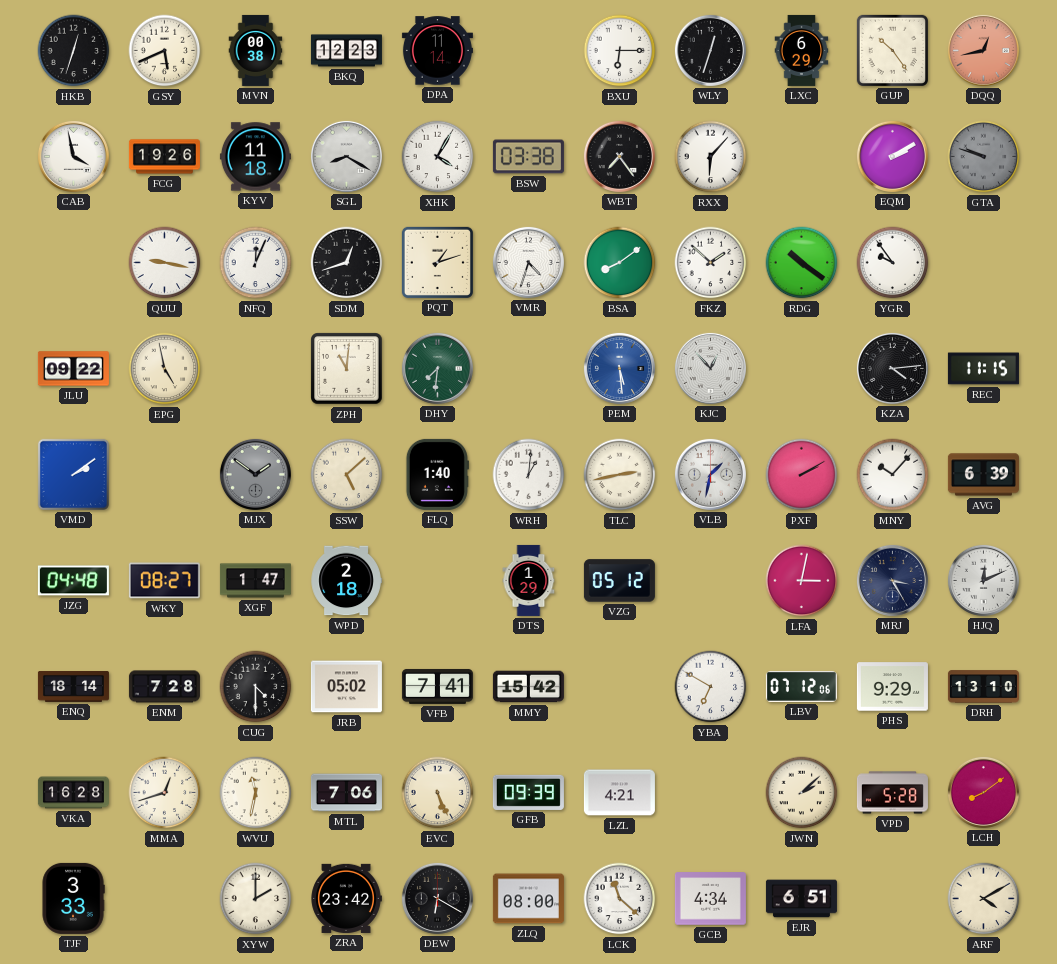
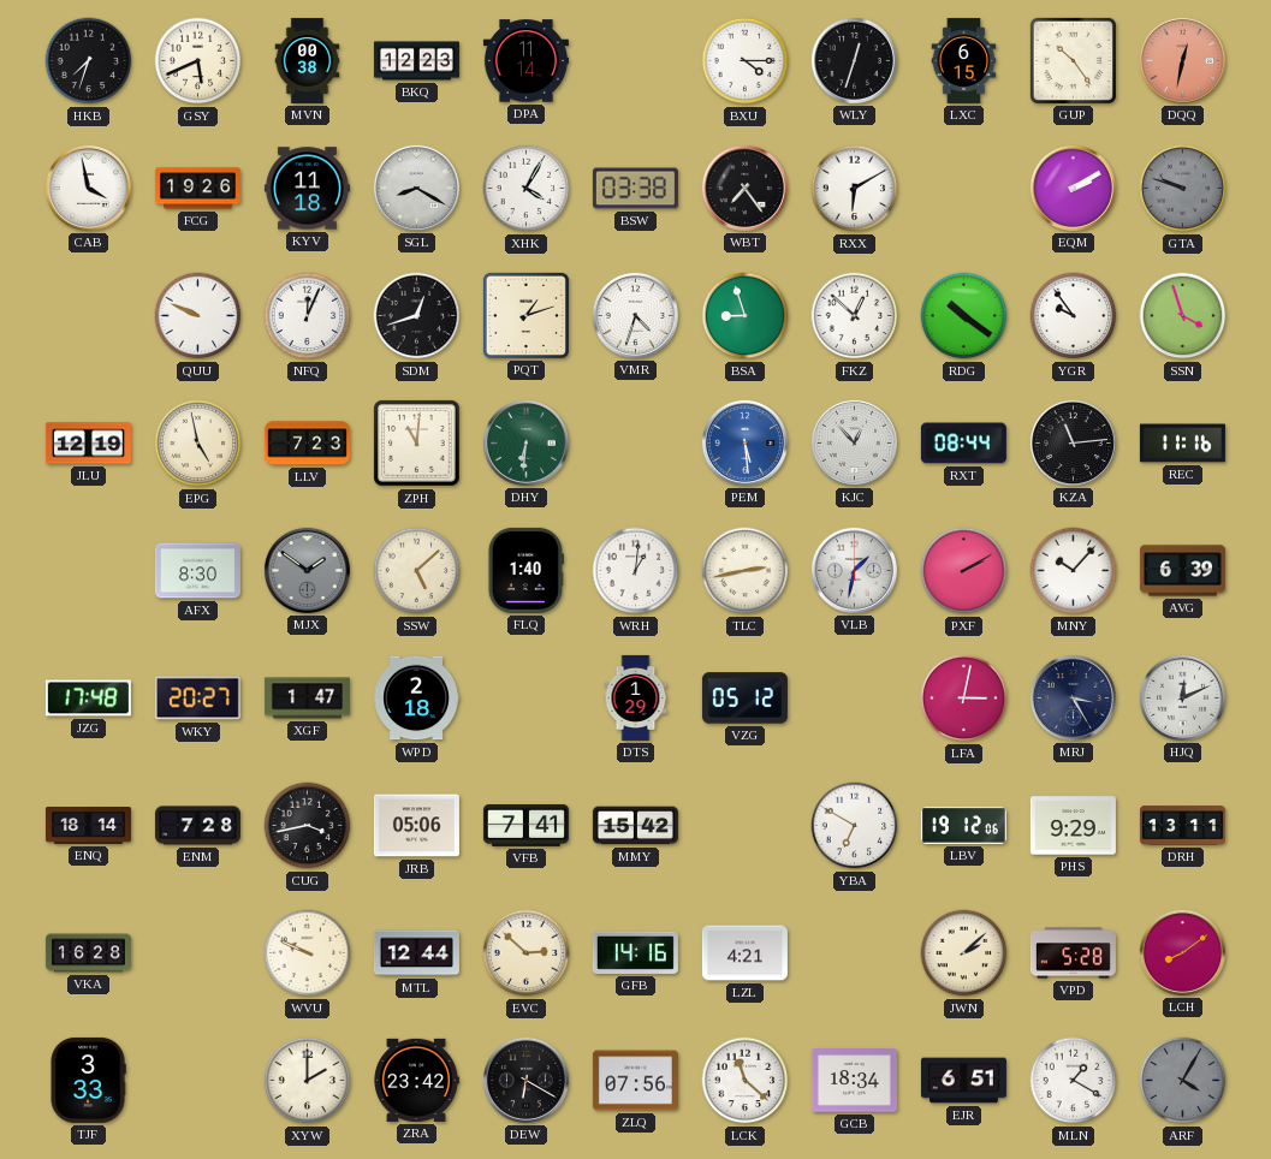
HKB: 12:33 -> 7:33
BXU: 6:15 -> 4:15
LXC: 6:29 -> 6:15
DQQ: 12:43 -> 12:32
RXX: 6:07 -> 6:10
QUU: 9:17 -> 9:49
BSA: 8:09 -> 8:57
FKZ: 1:52 -> 12:52
SSN: none -> 3:57
JLU: 09:22 -> 12:19
LLV: none -> 7:23
DHY: 7:31 -> 6:31
RXT: none -> 08:44
KZA: 4:14 -> 11:14
REC: 11:15 -> 11:16
VMD: 2:09 -> none
AFX: none -> 8:30
JZG: 04:48 -> 17:48
WKY: 08:27 -> 20:27
CUG: 4:30 -> 3:43
JRB: 05:02 -> 05:06
LBV: 07:12 -> 19:12
DRH: 13:10 -> 13:11
MMA: 12:42 -> none
WVU: 11:32 -> 9:49
MTL: 7:06 -> 12:44
EVC: 5:26 -> 2:52
GFB: 09:39 -> 14:16
ZLQ: 08:00 -> 07:56
GCB: 4:34 -> 18:34
MLN: none -> 1:20
ARF: 4:10 -> 4:05
ARF dial: cream -> grey
